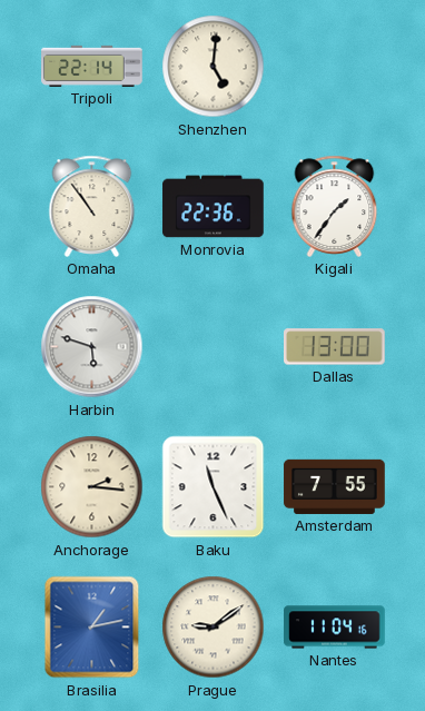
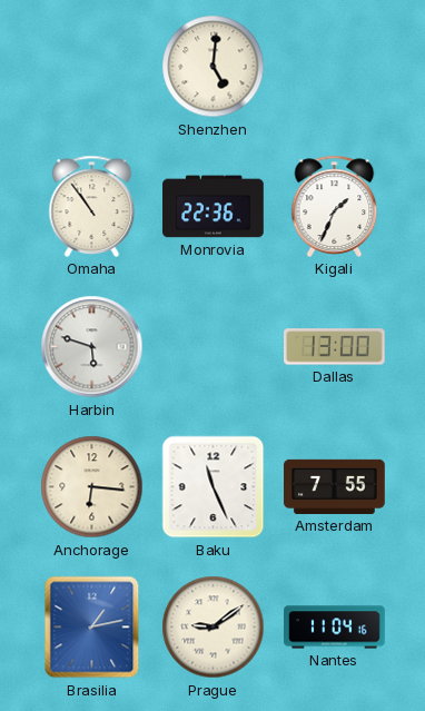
Tripoli: 22:14 -> none
Kigali: 1:36 -> 1:34
Anchorage: 2:16 -> 6:16
